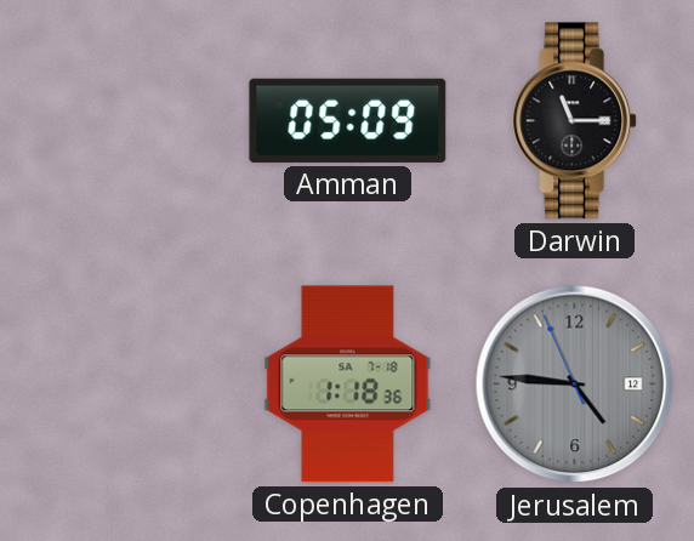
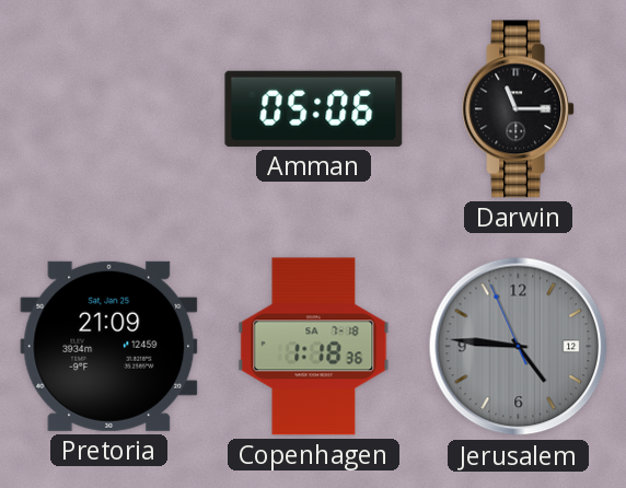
Amman: 05:09 -> 05:06
Pretoria: none -> 21:09
